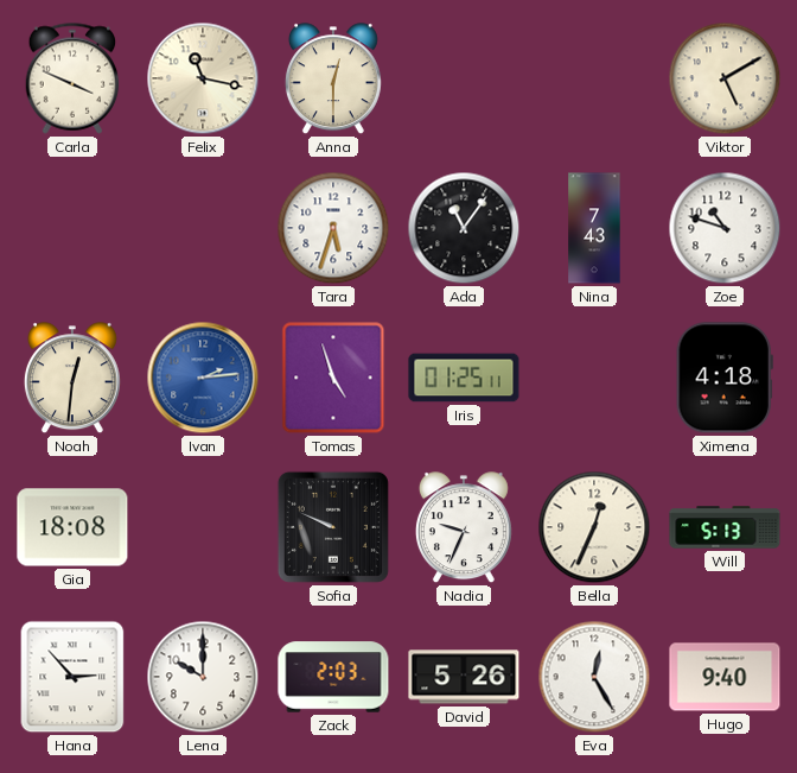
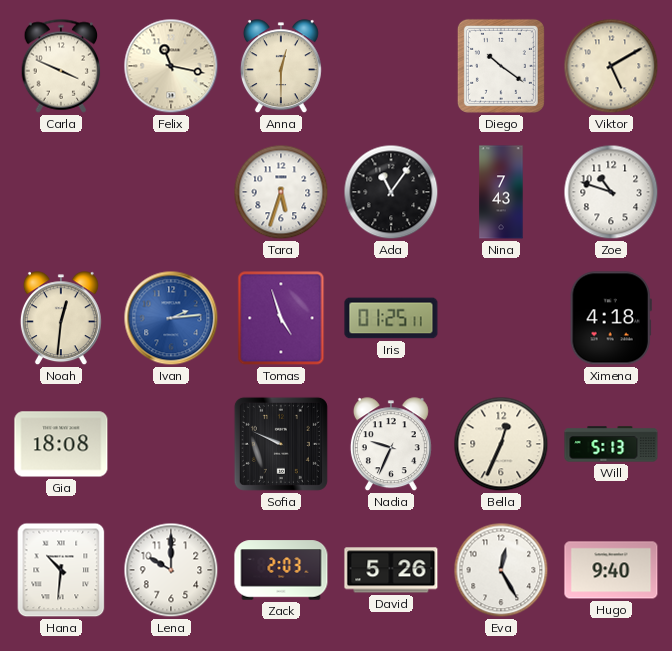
Diego: none -> 10:21
Hana: 2:53 -> 10:31
